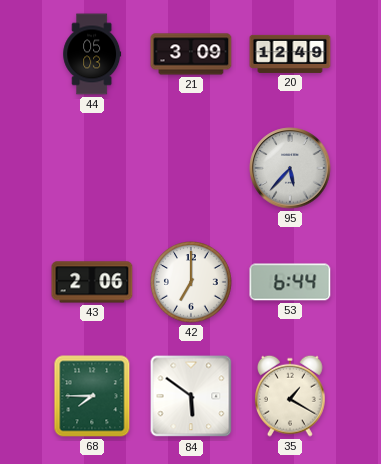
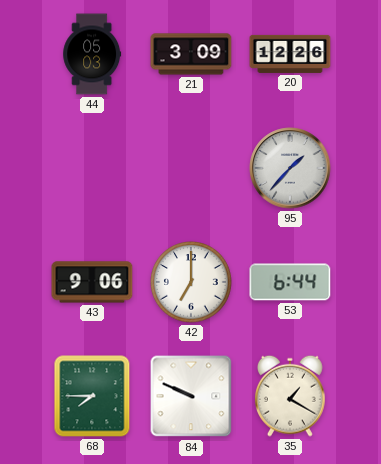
20: 12:49 -> 12:26
95: 5:37 -> 1:37
43: 2:06 -> 9:06
84: 5:51 -> 9:49
